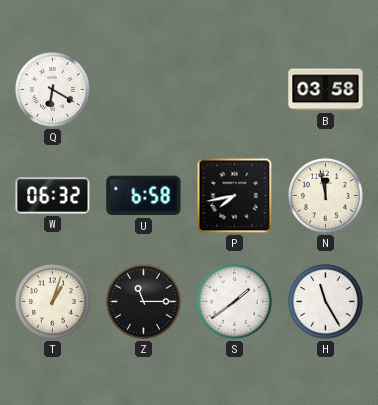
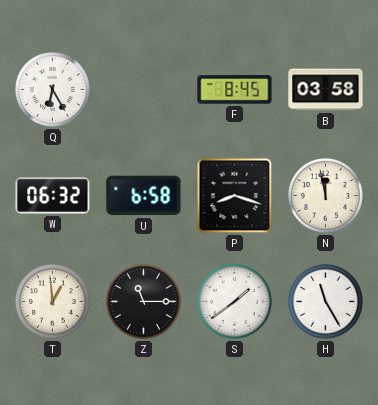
Q: 6:20 -> 6:25
F: none -> 8:45
P: 7:43 -> 8:18
T: 1:03 -> 12:59
